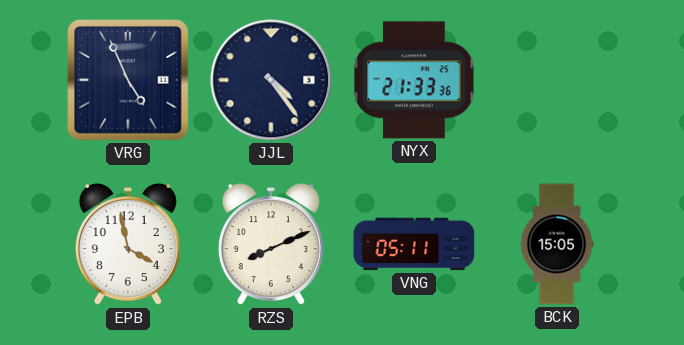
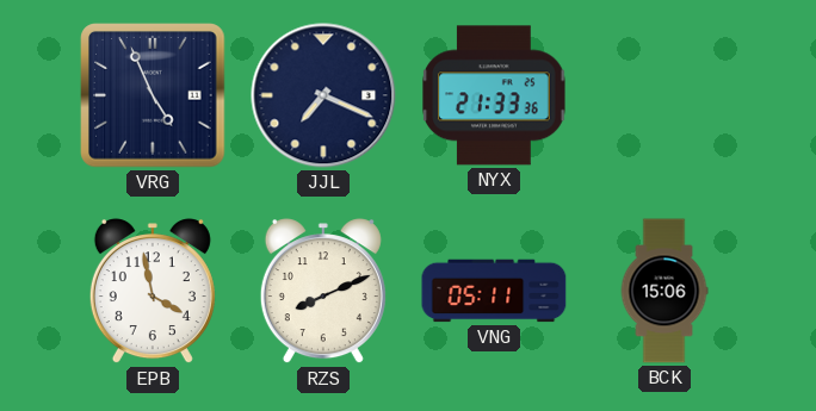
JJL: 4:24 -> 7:19
BCK: 15:05 -> 15:06
